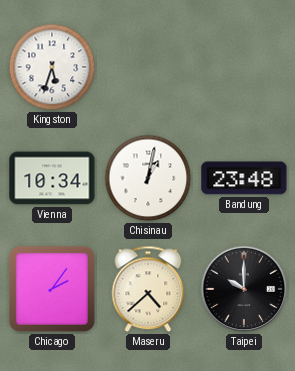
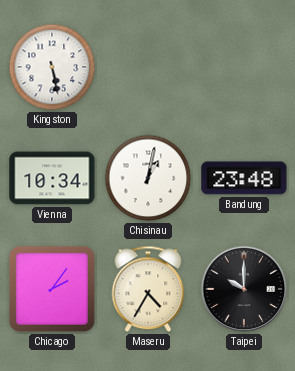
Kingston: 5:33 -> 5:28
Maseru: 4:38 -> 4:35
